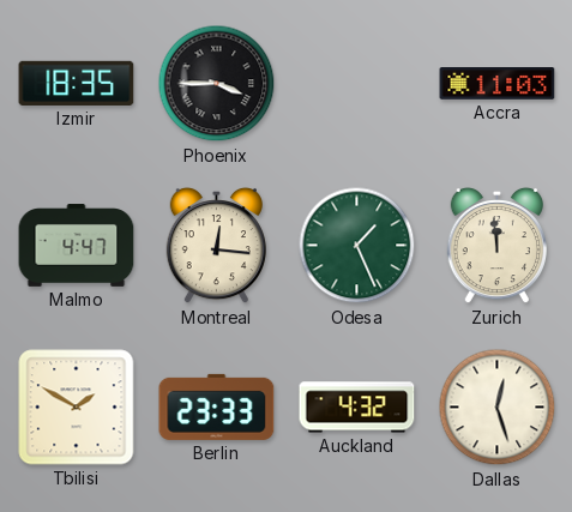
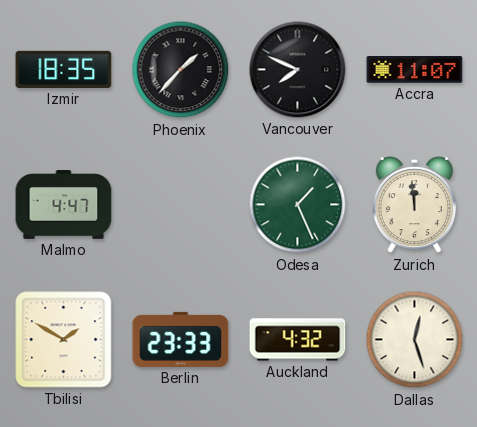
Phoenix: 3:45 -> 1:37
Vancouver: none -> 7:49
Accra: 11:03 -> 11:07
Montreal: 12:16 -> none
